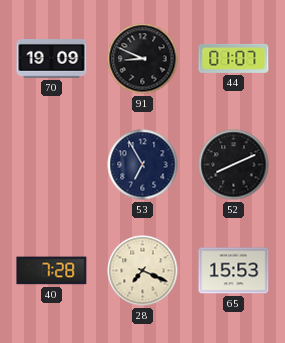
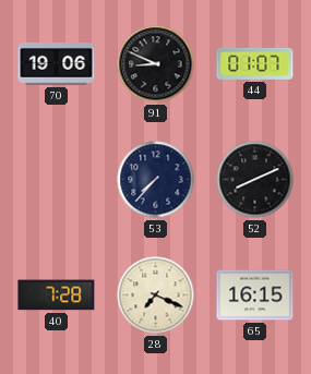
70: 19:09 -> 19:06
53: 6:55 -> 7:37
65: 15:53 -> 16:15
